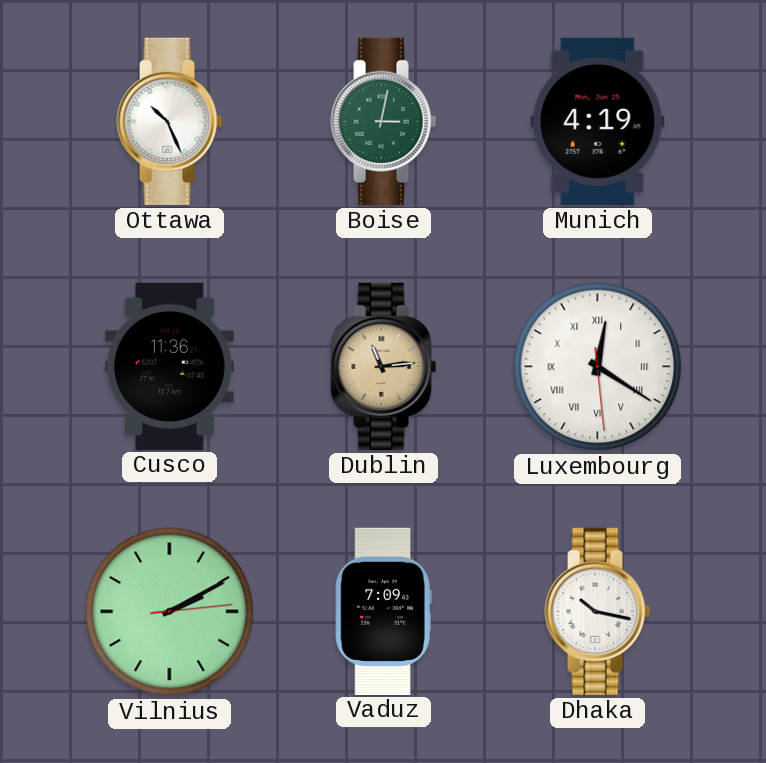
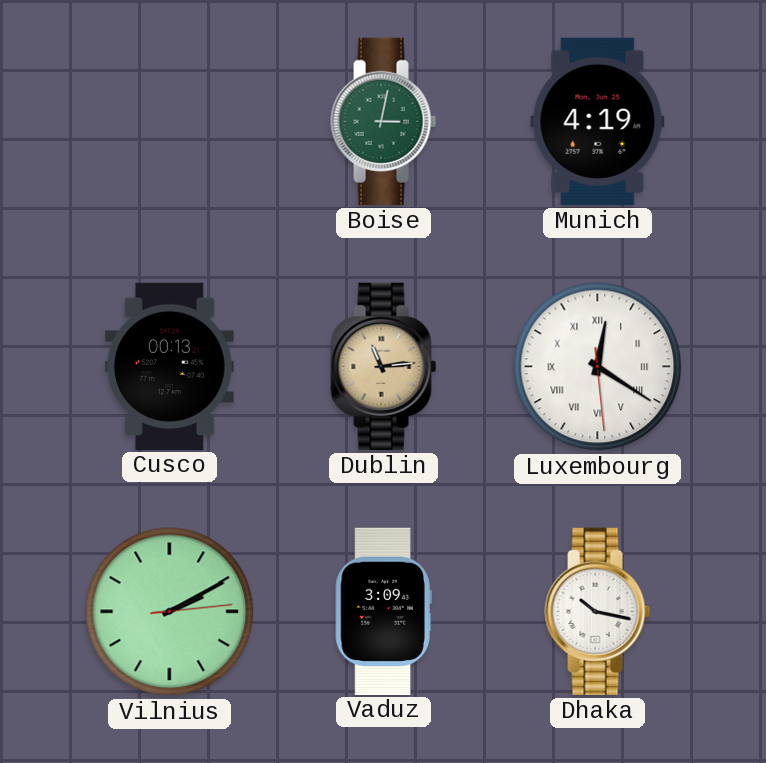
Ottawa: 10:26 -> none
Cusco: 11:36 -> 00:13
Vaduz: 7:09 -> 3:09
